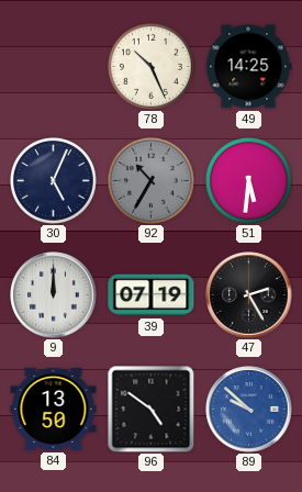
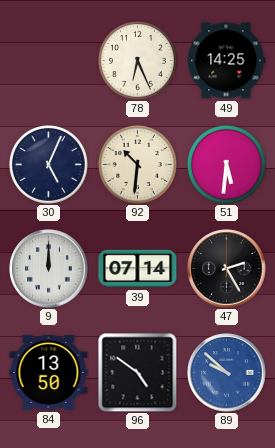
78: 10:26 -> 6:26
92: 10:35 -> 10:31
92 dial: grey -> cream
39: 07:19 -> 07:14
